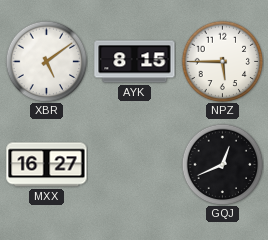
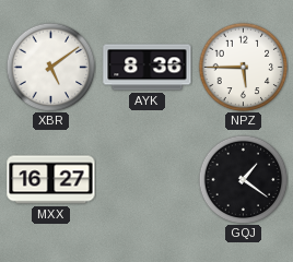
AYK: 8:15 -> 8:36
GQJ: 12:41 -> 1:21
